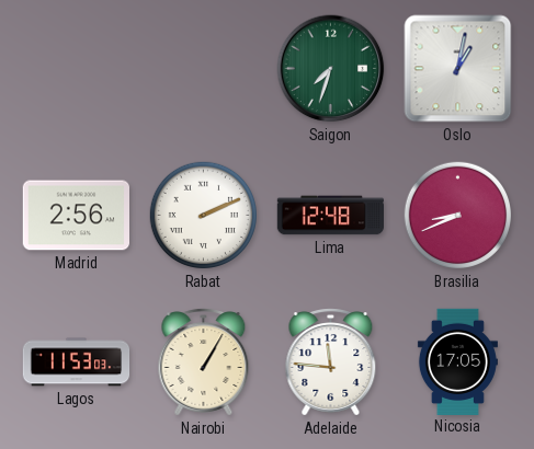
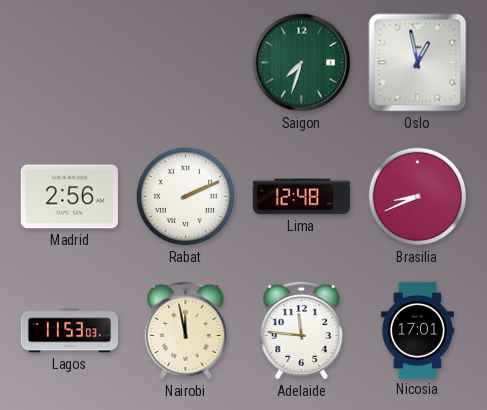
Oslo: 1:02 -> 12:58
Nairobi: 1:05 -> 11:58
Nicosia: 17:05 -> 17:01
